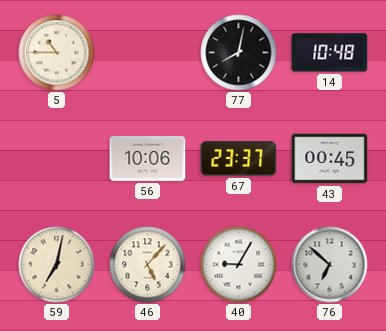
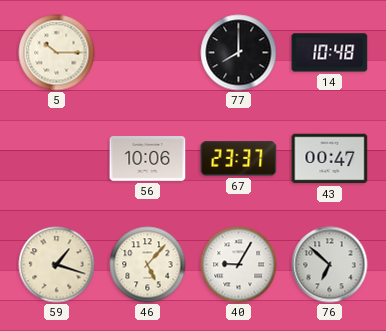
5: 10:45 -> 10:15
77: 8:02 -> 8:00
43: 00:45 -> 00:47
59: 7:02 -> 1:18
